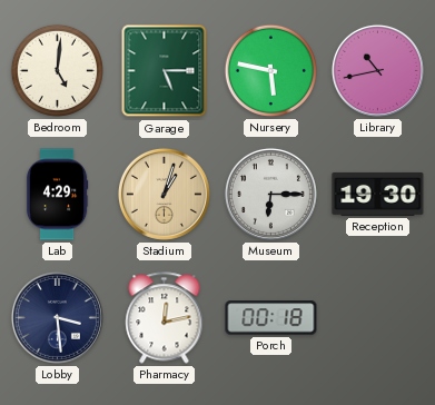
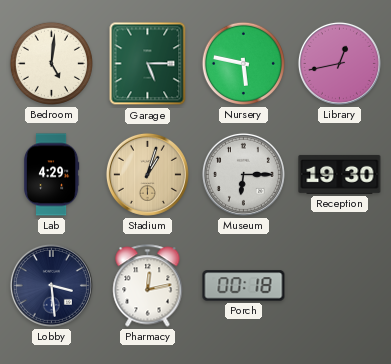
Library: 10:43 -> 12:43
